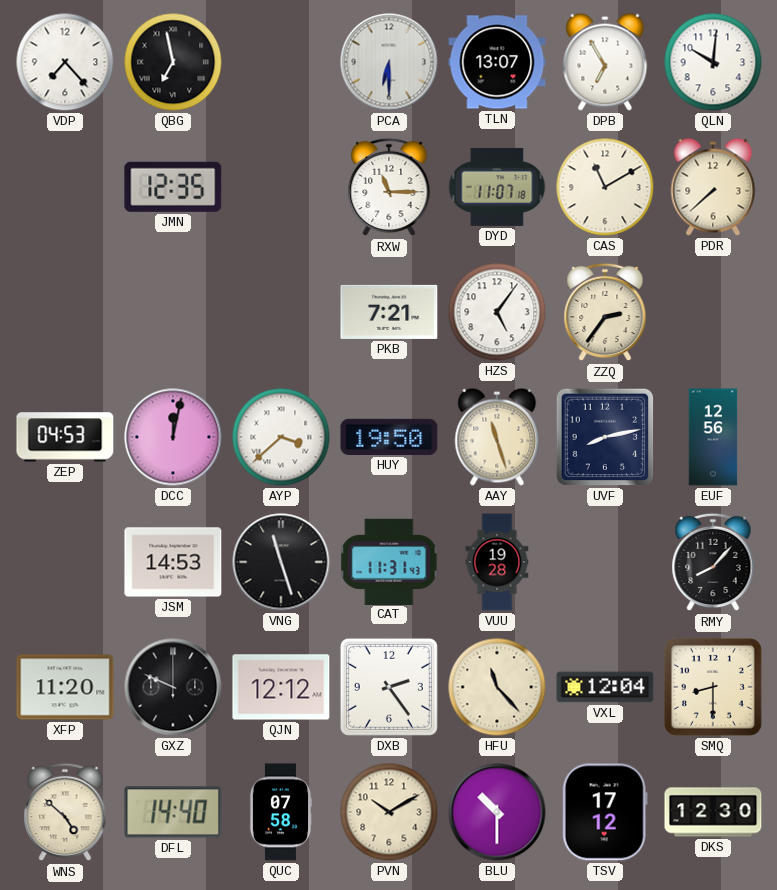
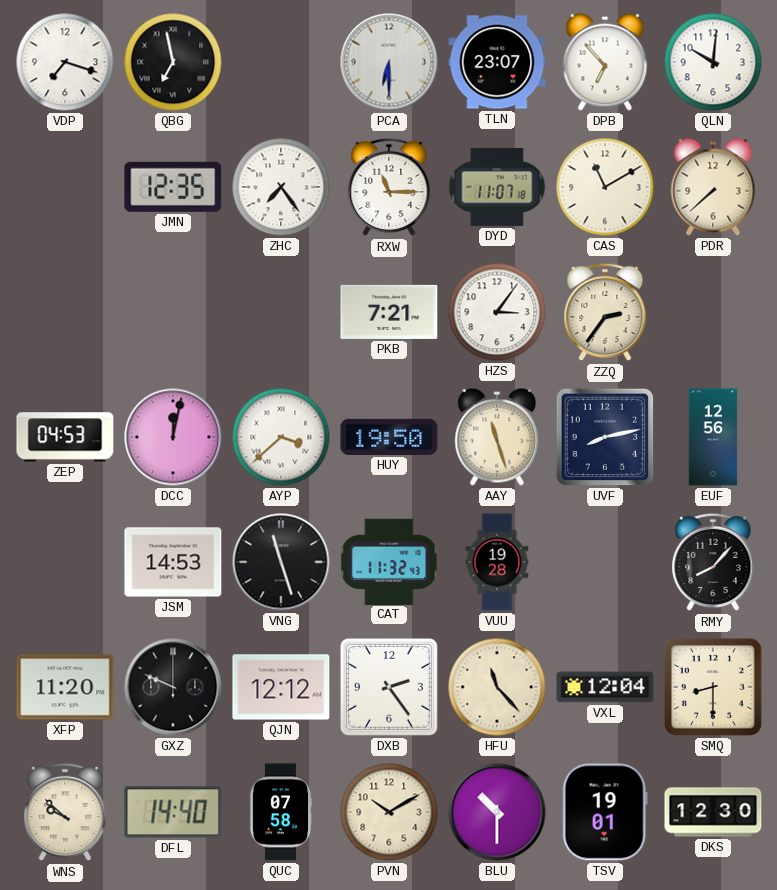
VDP: 7:23 -> 7:18
TLN: 13:07 -> 23:07
DPB: 6:55 -> 6:53
ZHC: none -> 7:24
HZS: 5:06 -> 3:06
CAT: 11:31 -> 11:32
WNS: 4:52 -> 9:52
TSV: 17:12 -> 19:01
